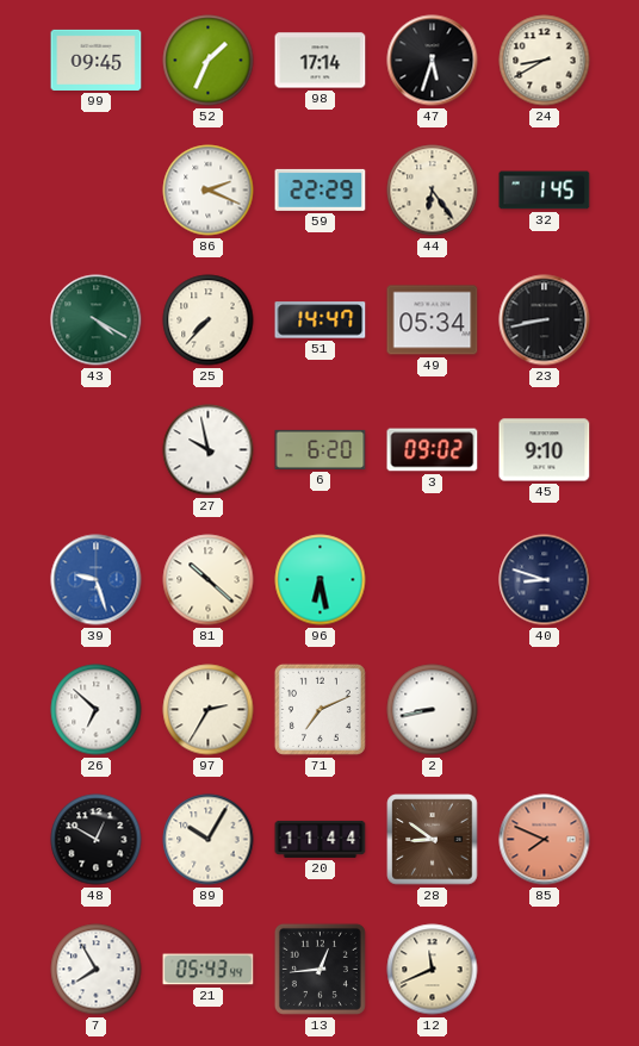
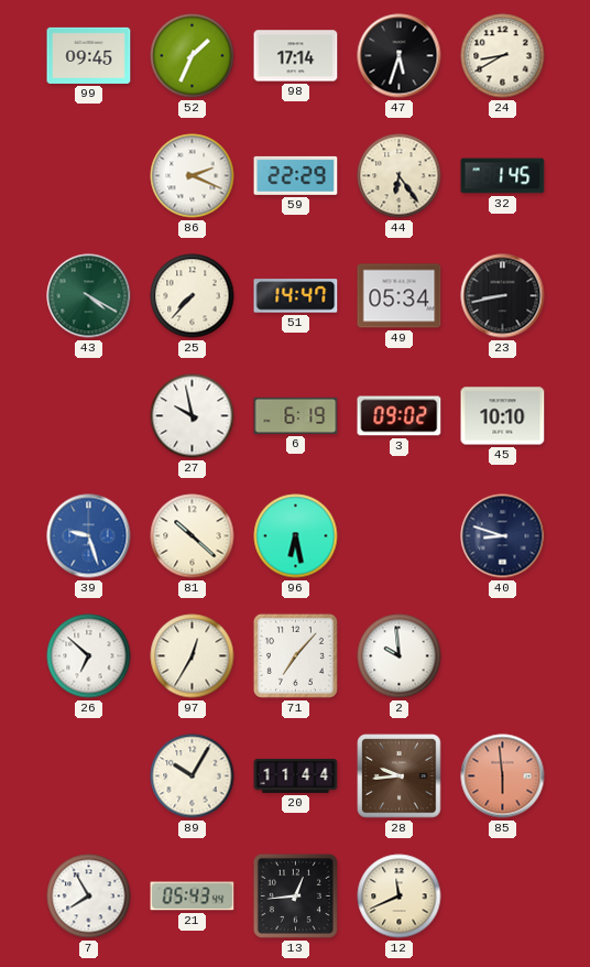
6: 6:20 -> 6:19
45: 9:10 -> 10:10
97: 2:35 -> 12:35
71: 7:11 -> 7:07
2: 8:43 -> 9:59
48: 12:50 -> none
28: 8:51 -> 9:44
85: 7:49 -> 5:59
